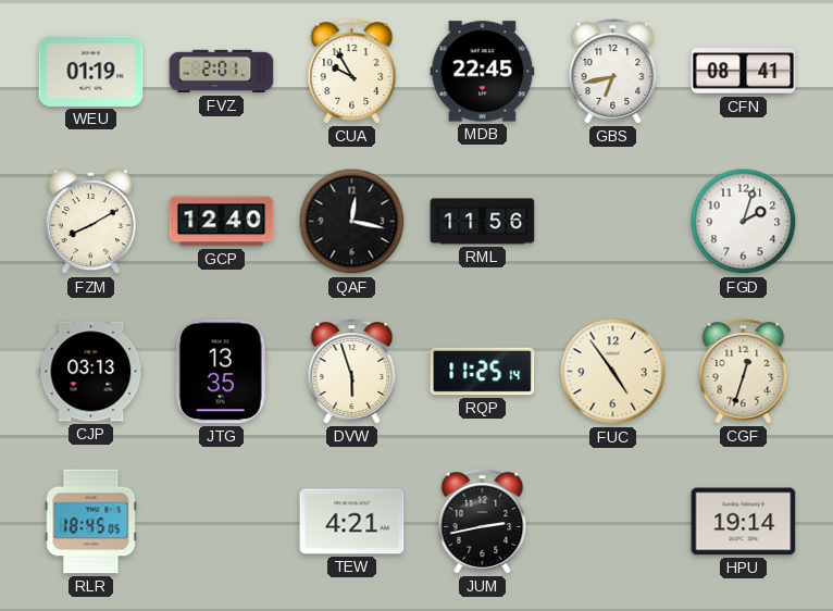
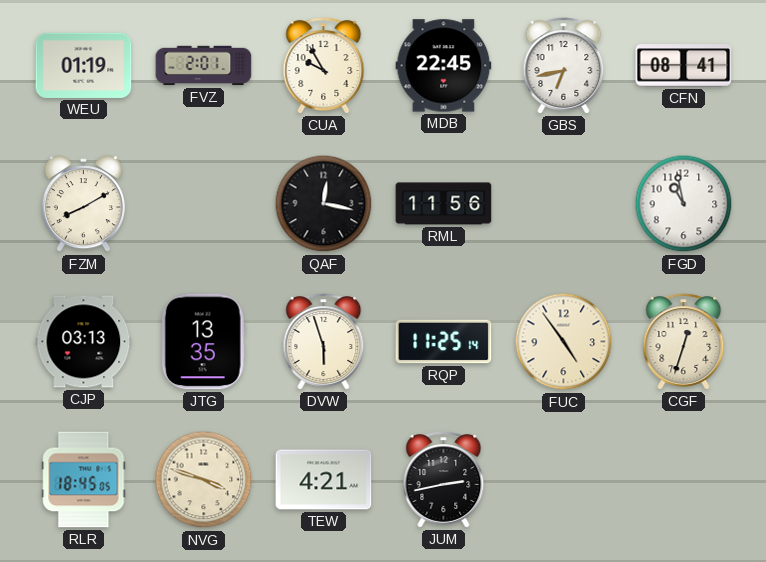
GCP: 12:40 -> none
FGD: 2:03 -> 10:58
NVG: none -> 3:48
HPU: 19:14 -> none
